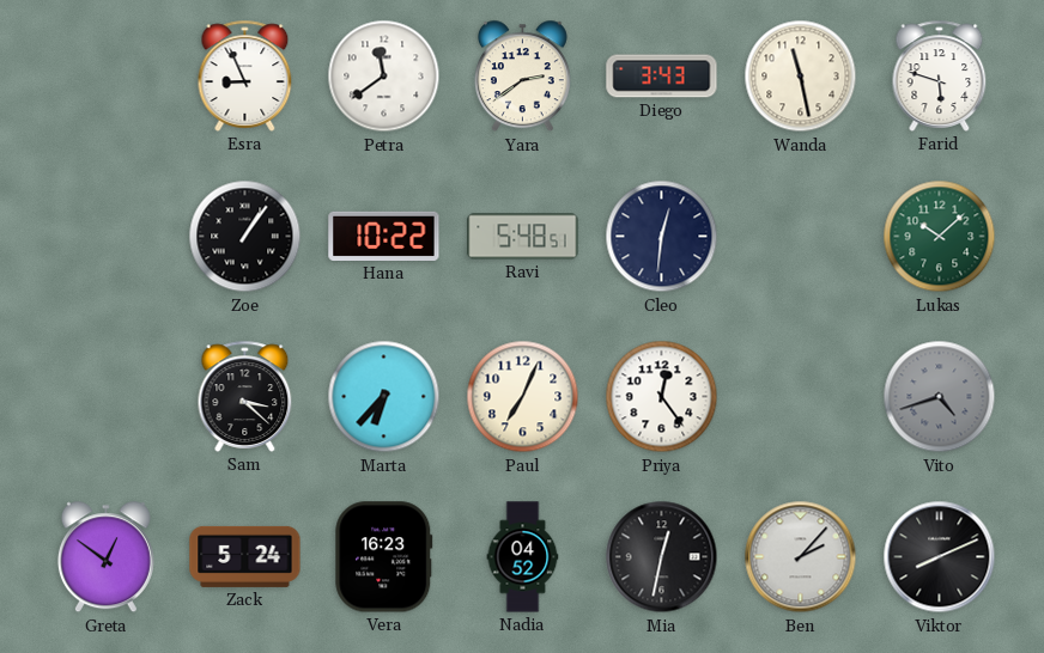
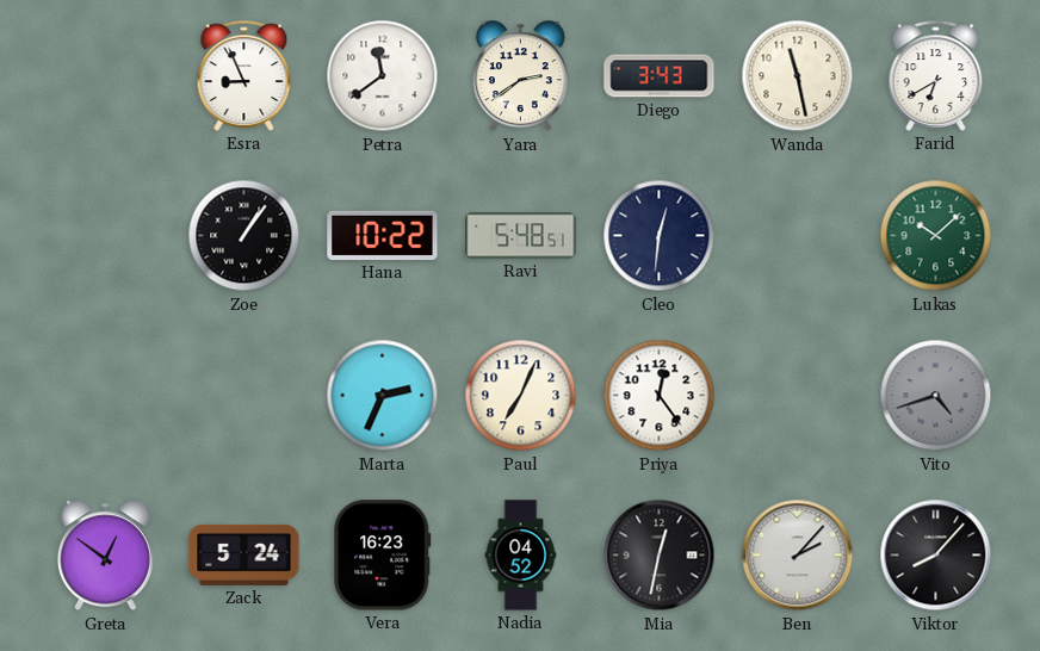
Farid: 5:48 -> 6:40
Sam: 3:22 -> none
Marta: 6:37 -> 2:34
Viktor: 8:11 -> 8:07
